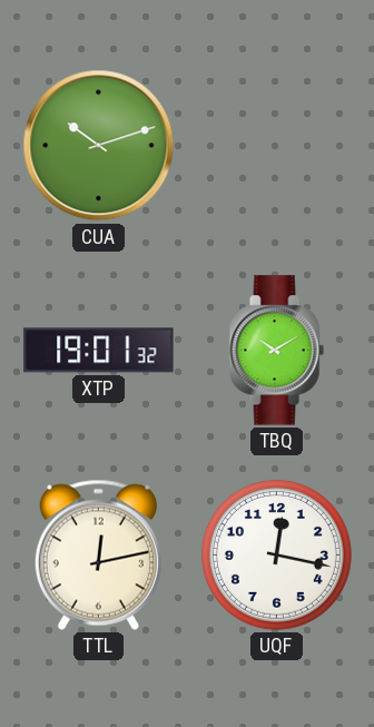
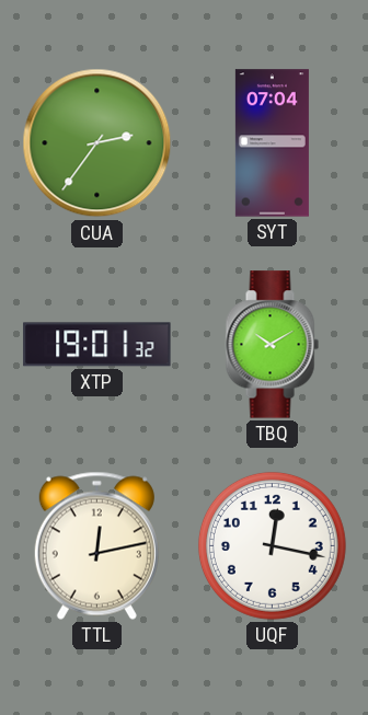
CUA: 10:12 -> 2:36
SYT: none -> 07:04
